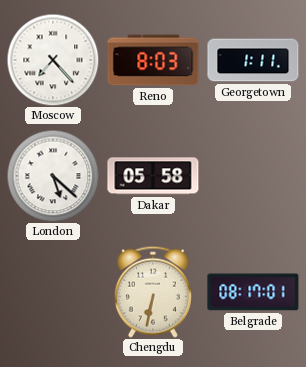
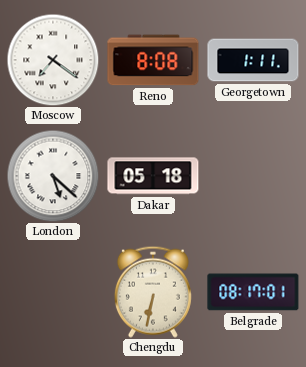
Moscow: 7:23 -> 7:21
Reno: 8:03 -> 8:08
Dakar: 05:58 -> 05:18
